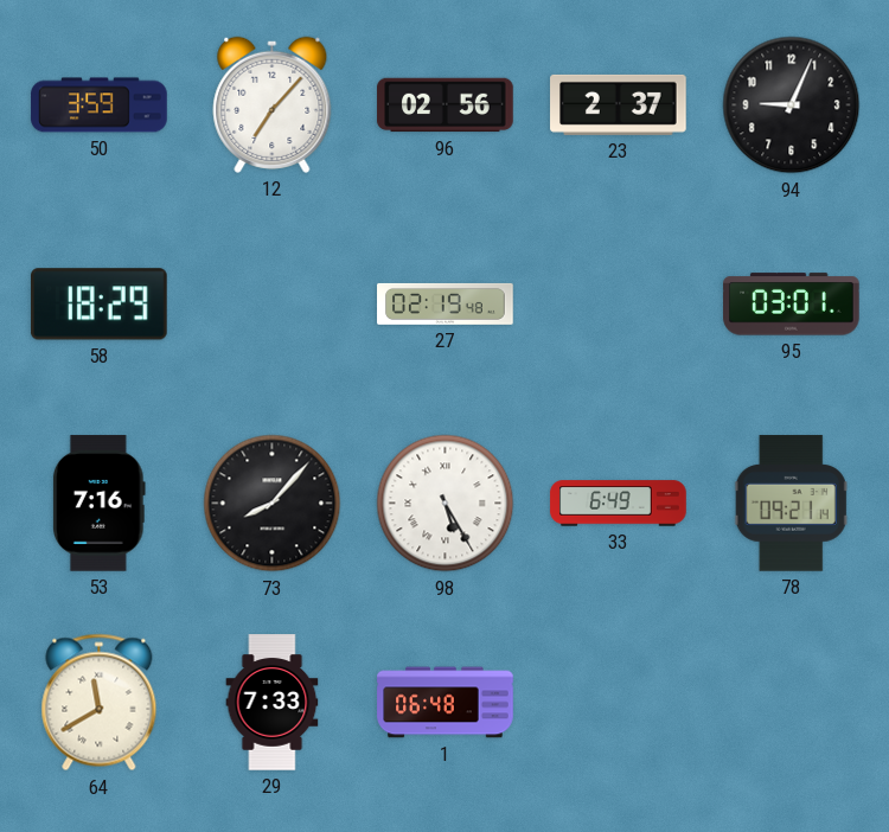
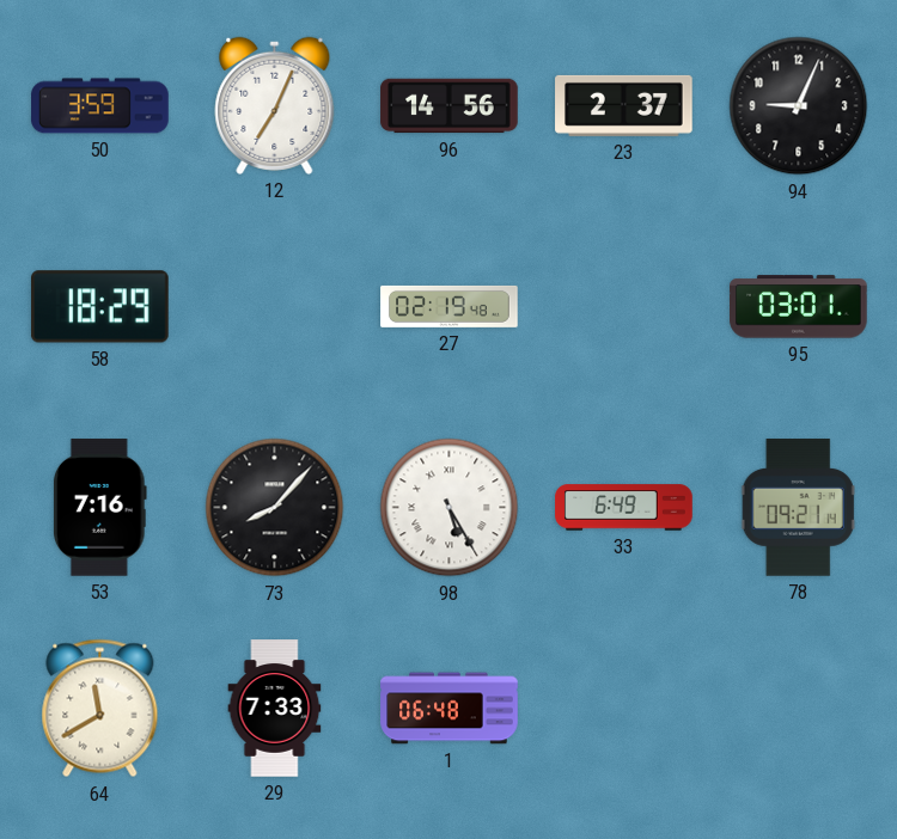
12: 7:07 -> 7:04
96: 02:56 -> 14:56
